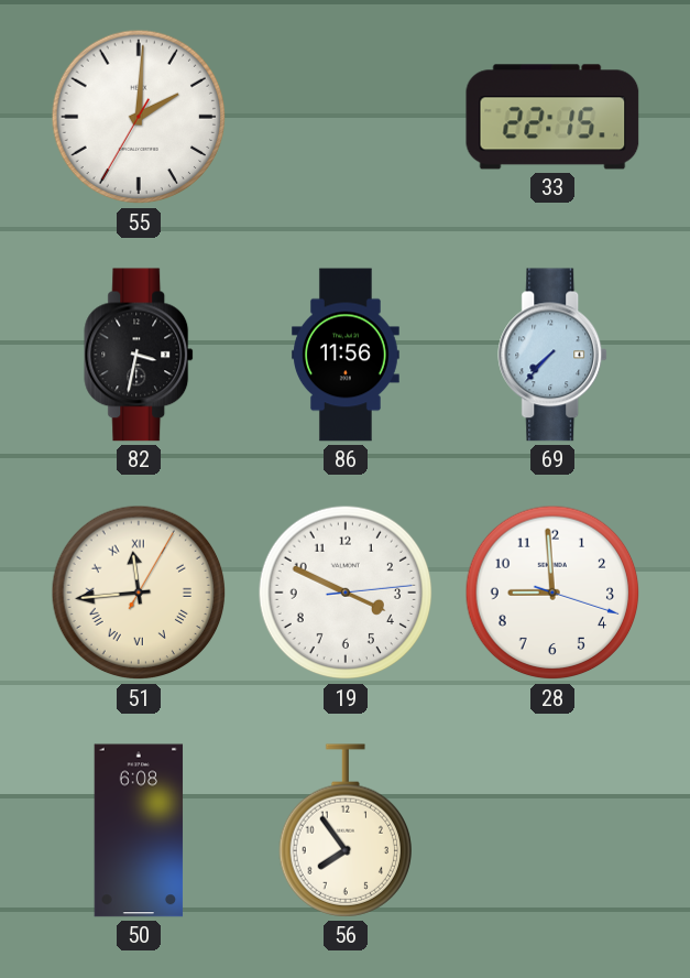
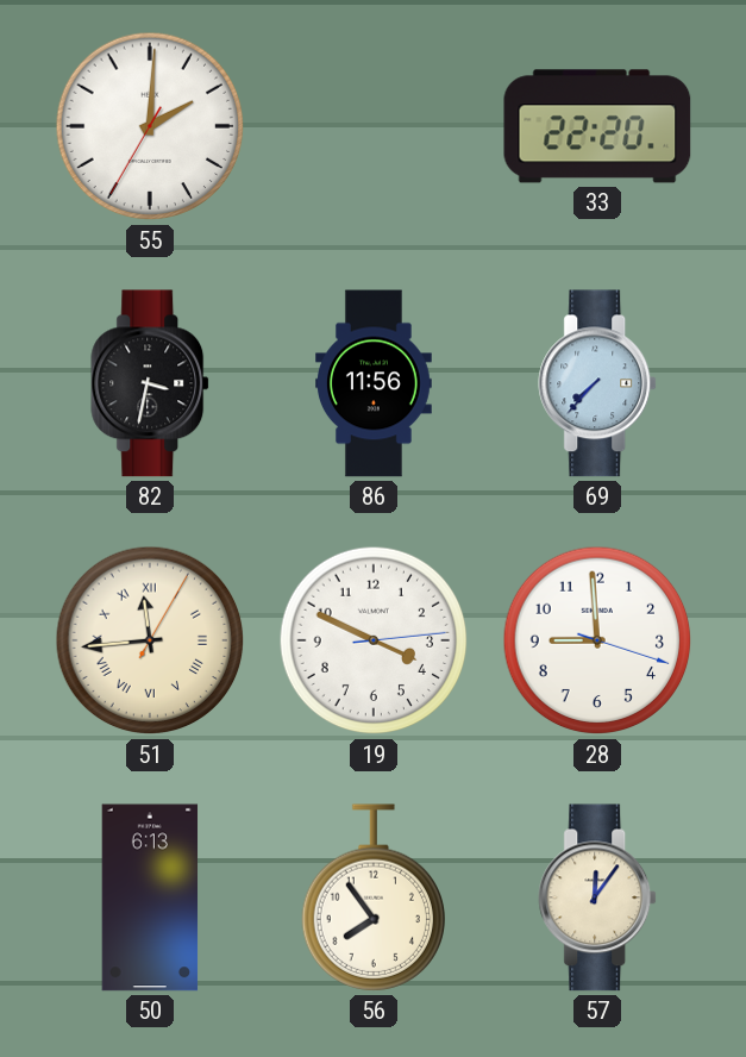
33: 22:15 -> 22:20
50: 6:08 -> 6:13
57: none -> 12:06
